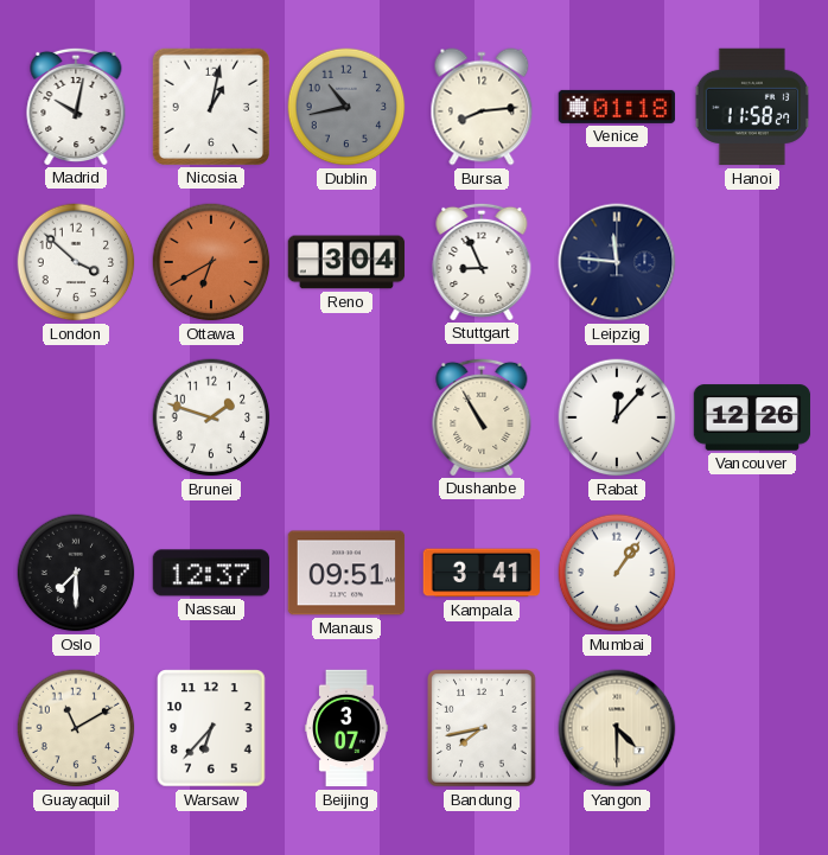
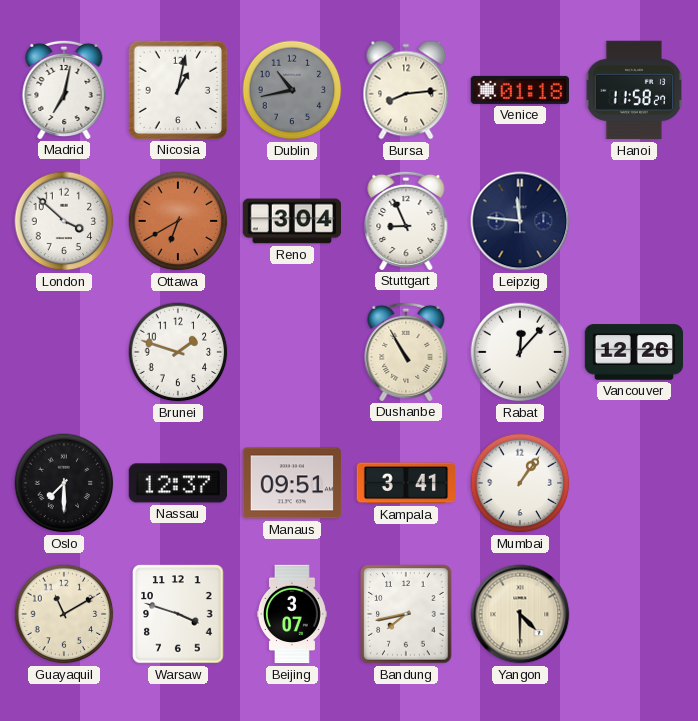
Madrid: 10:02 -> 7:02
Warsaw: 6:37 -> 3:48
